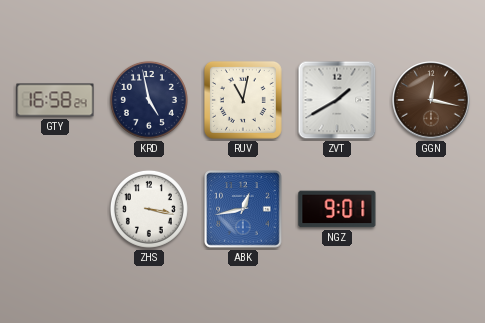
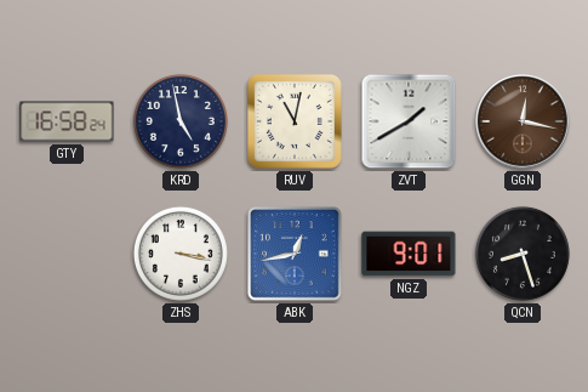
QCN: none -> 8:27
